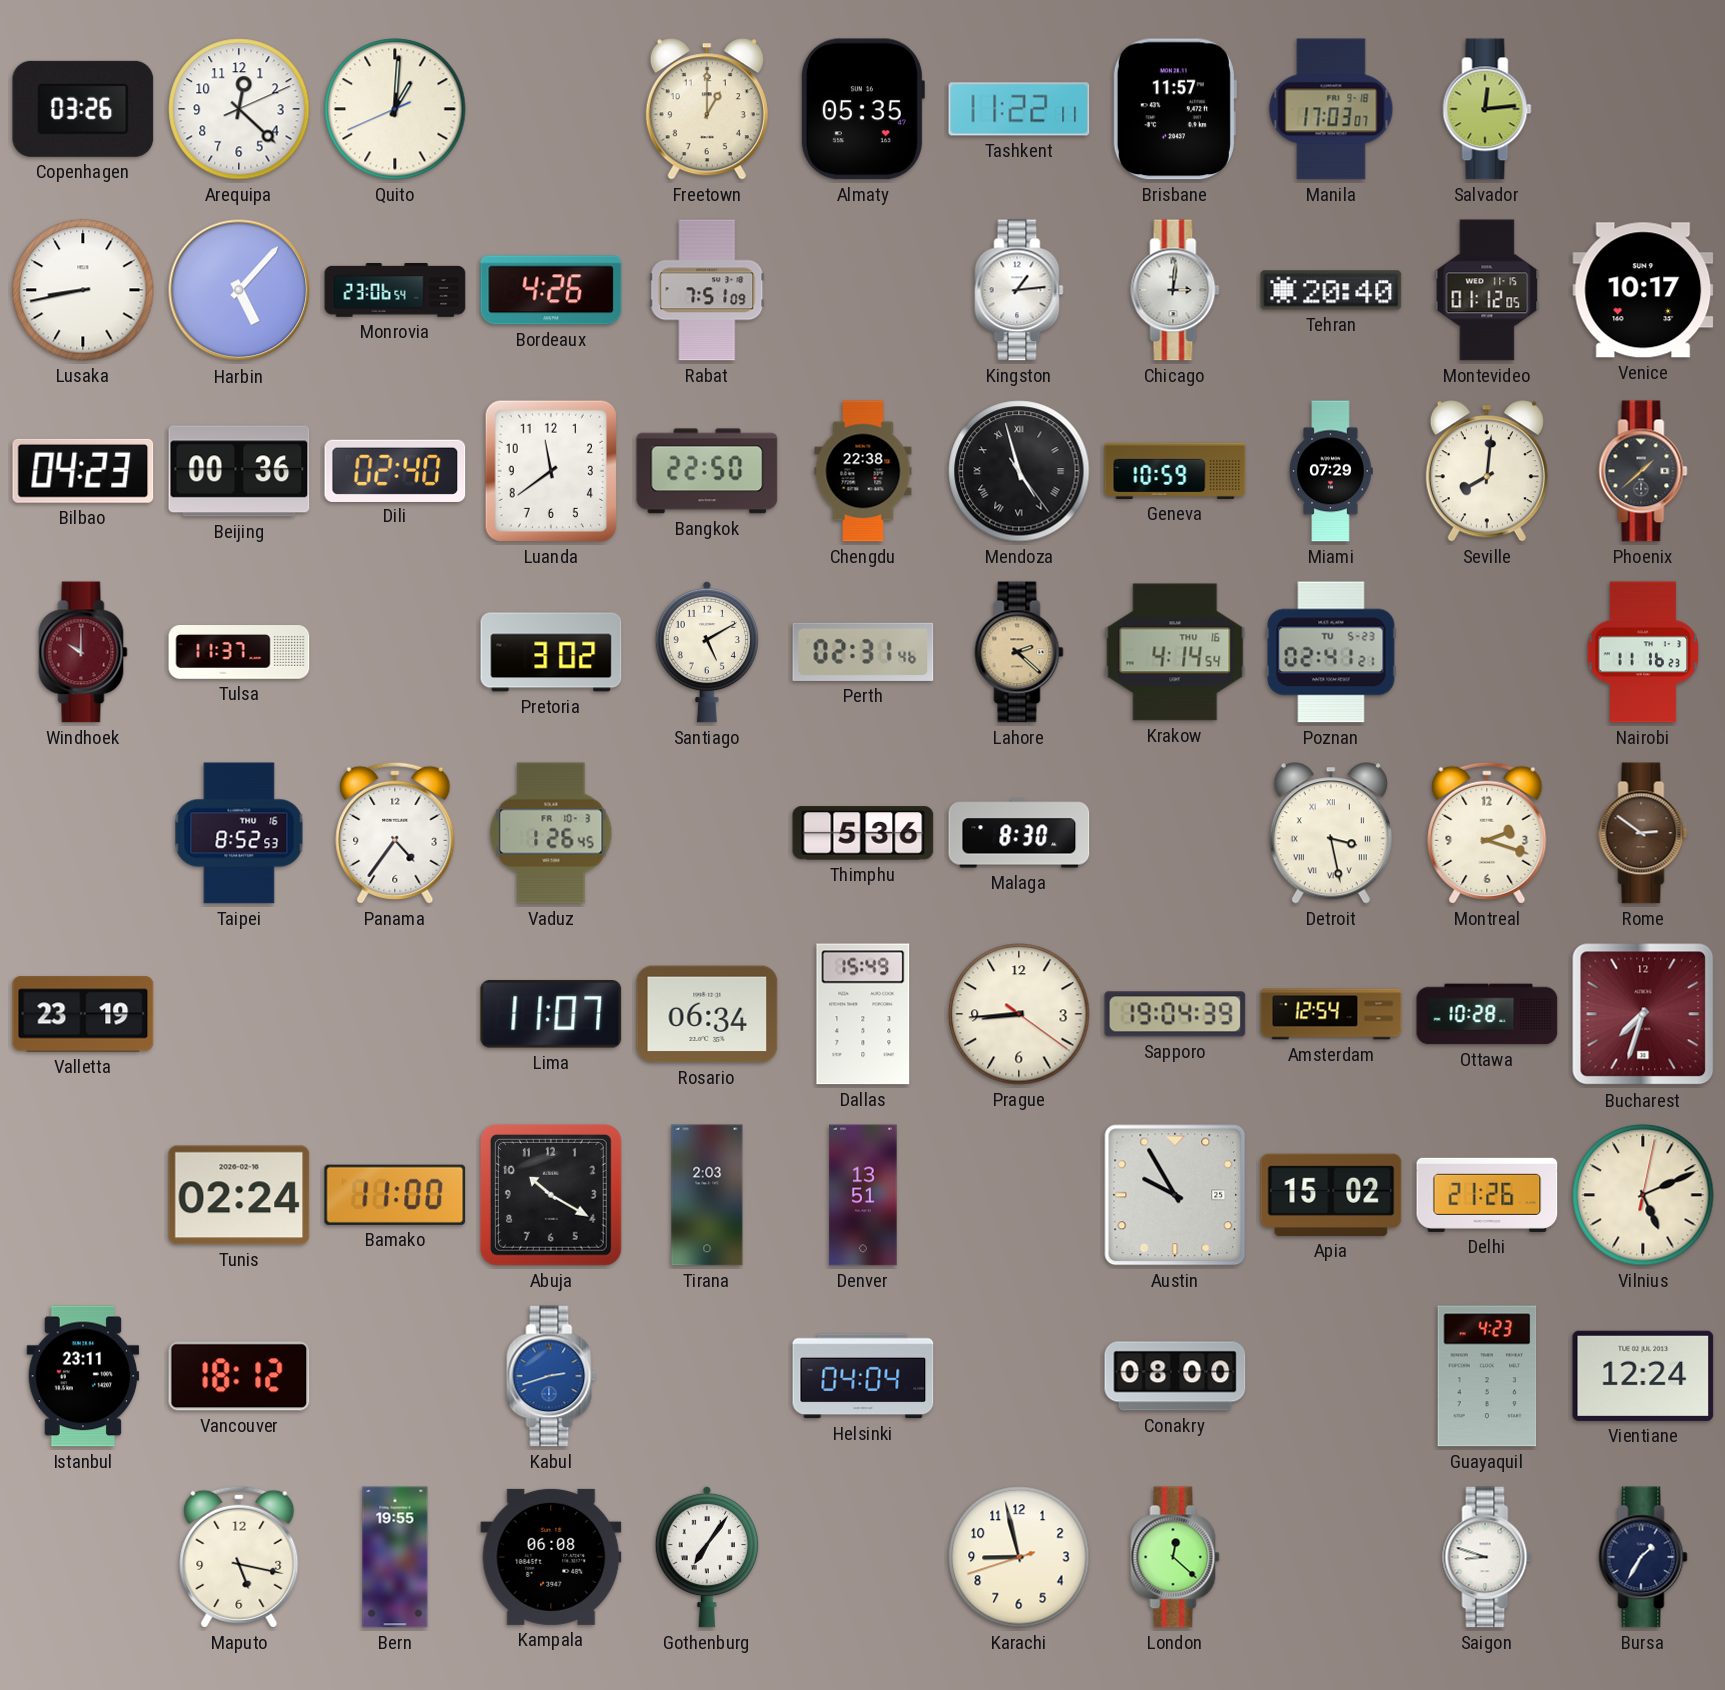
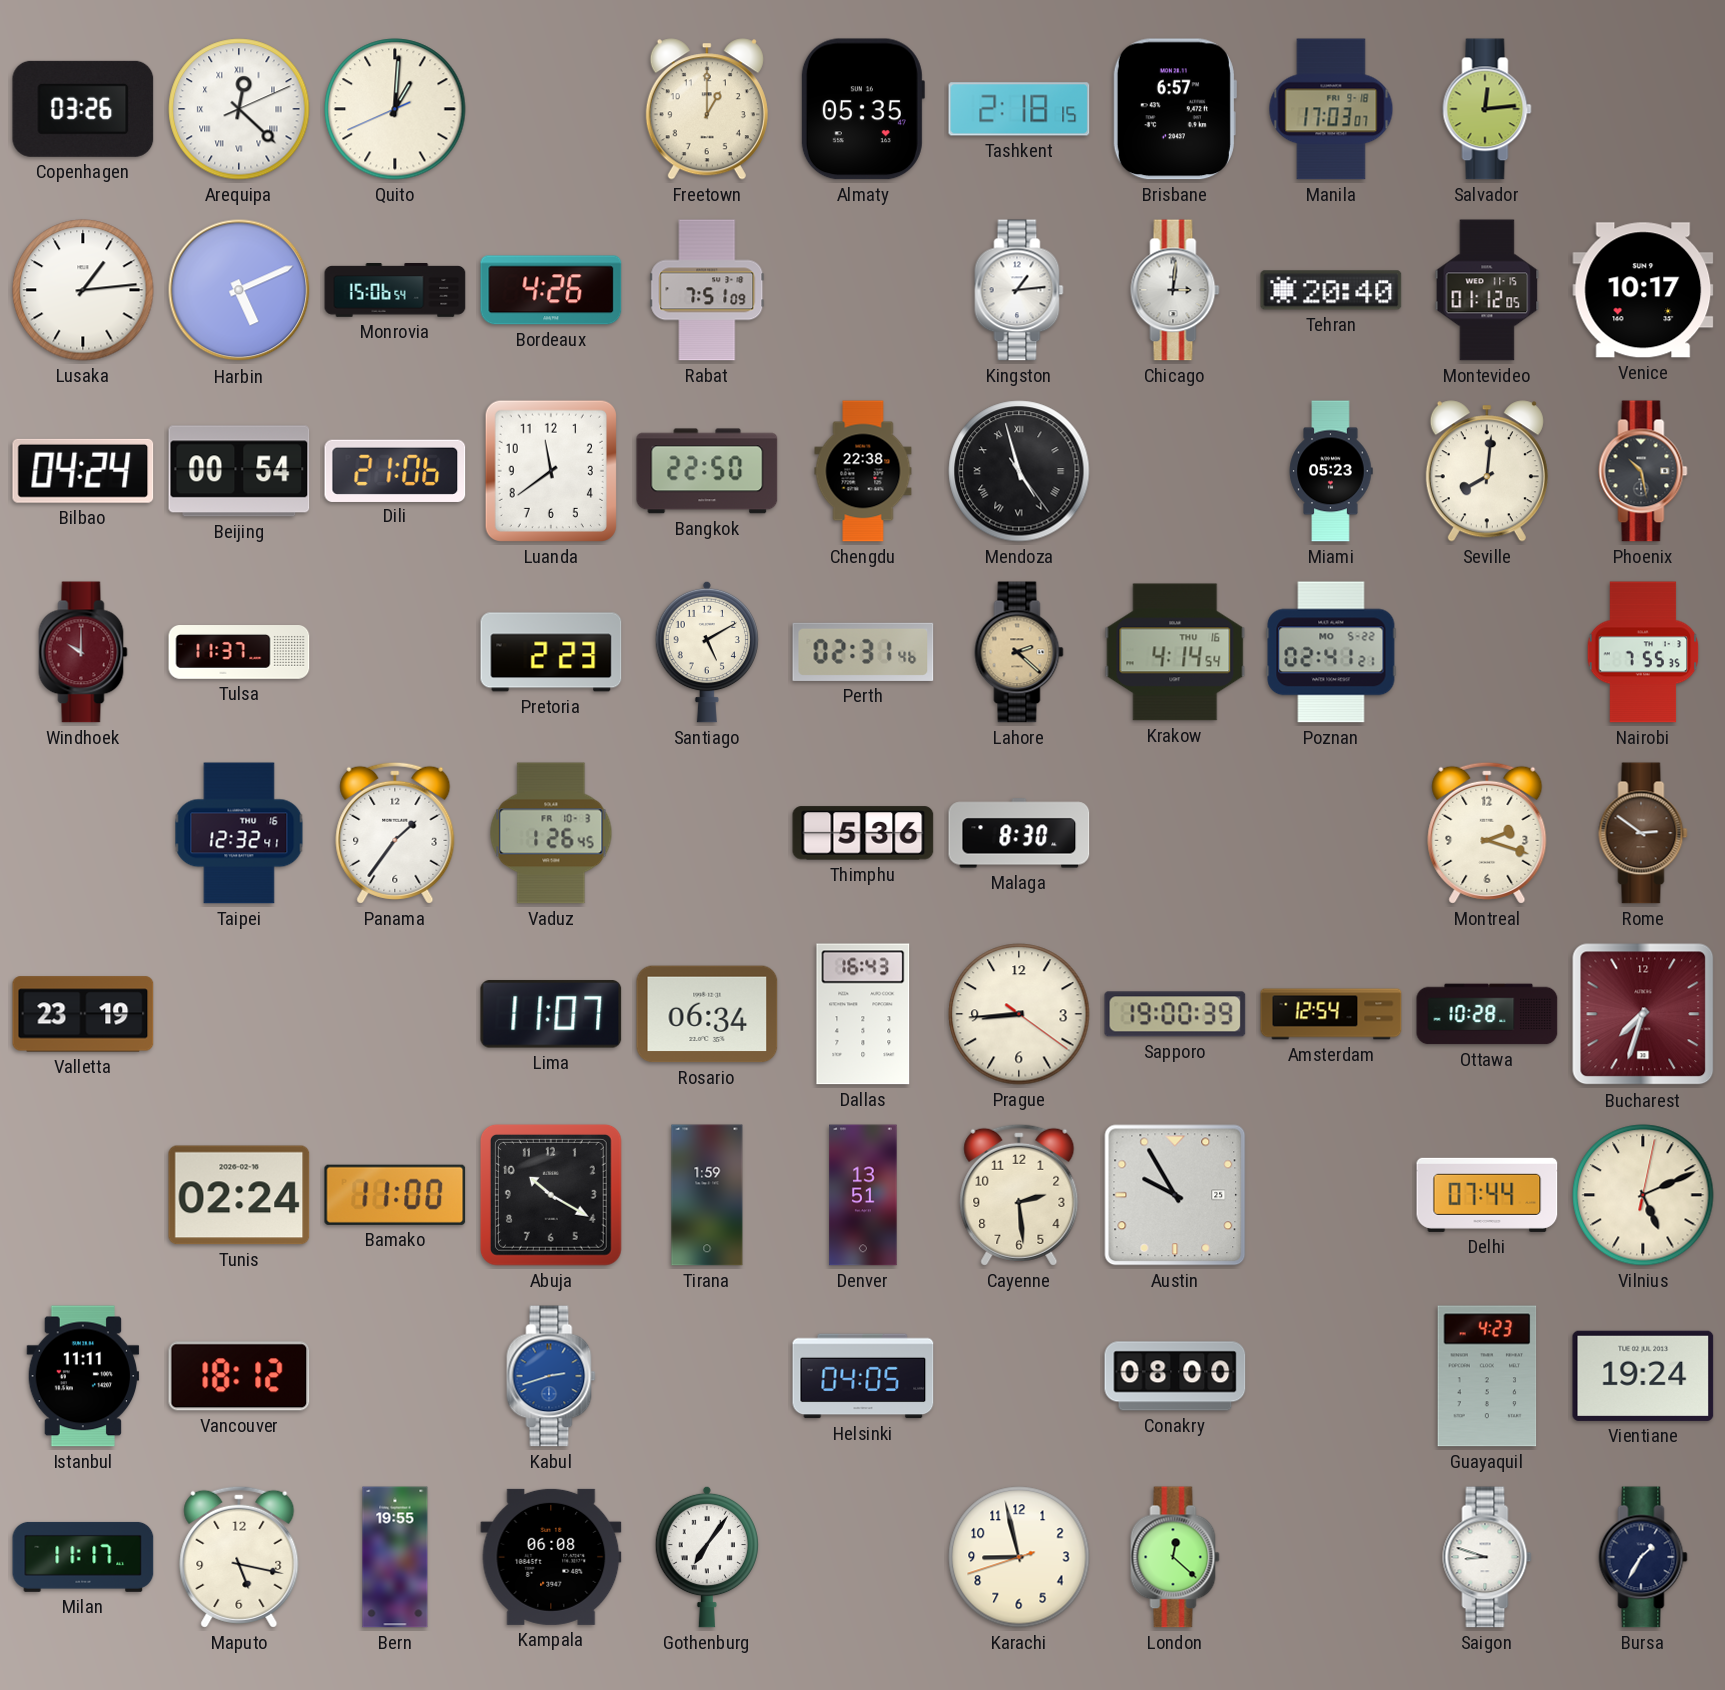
Arequipa numerals: Arabic -> Roman
Tashkent: 11:22 -> 2:18
Brisbane: 11:57 -> 6:57
Lusaka: 8:43 -> 1:14
Harbin: 5:07 -> 5:11
Monrovia: 23:06 -> 15:06
Bilbao: 04:23 -> 04:24
Beijing: 00:36 -> 00:54
Dili: 02:40 -> 21:06
Geneva: 10:59 -> none
Miami: 07:29 -> 05:23
Phoenix: 1:38 -> 10:28
Pretoria: 3:02 -> 2:23
Poznan date: TU 5-23 -> MO 5-22
Nairobi: 11:16 -> 7:55
Taipei: 8:52 -> 12:32
Panama: 4:36 -> 1:36
Detroit: 3:28 -> none
Dallas: 15:49 -> 16:43
Sapporo: 19:04 -> 19:00
Tirana: 2:03 -> 1:59
Cayenne: none -> 2:29
Apia: 15:02 -> none
Delhi: 21:26 -> 07:44
Istanbul: 23:11 -> 11:11
Helsinki: 04:04 -> 04:05
Vientiane: 12:24 -> 19:24
Milan: none -> 11:17
